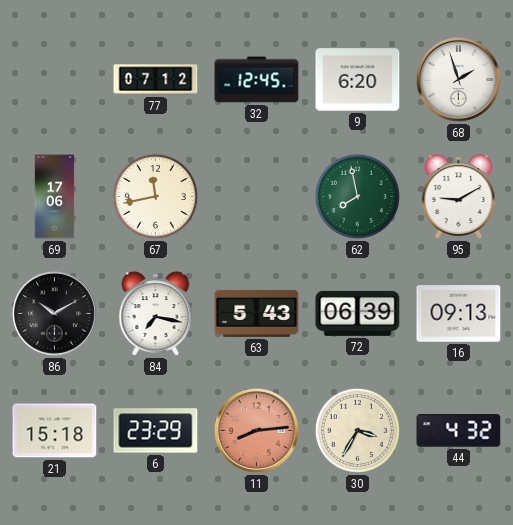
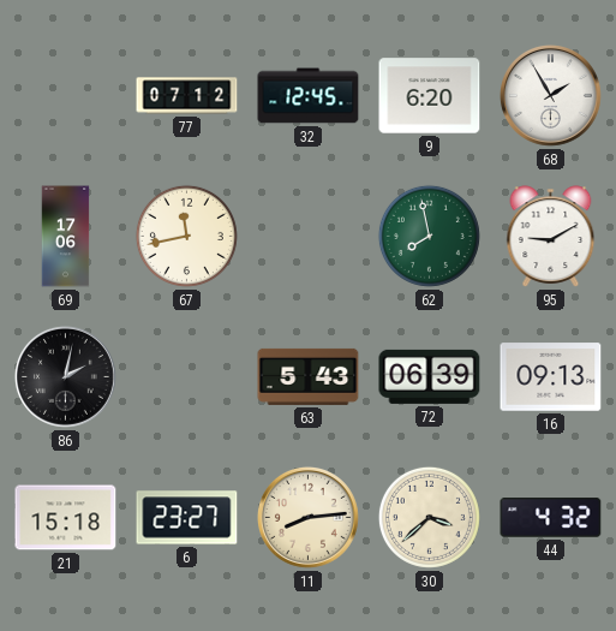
68: 1:57 -> 1:55
86: 10:10 -> 2:02
84: 7:17 -> none
6: 23:29 -> 23:27
11 dial: salmon -> cream
30: 3:35 -> 3:38
